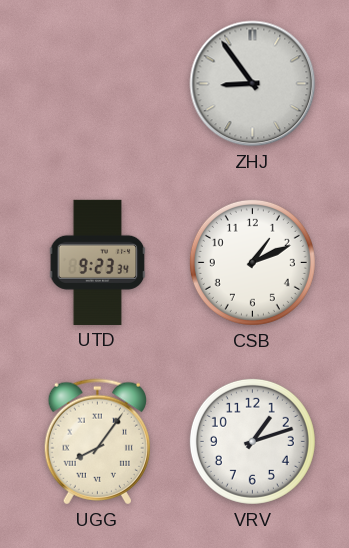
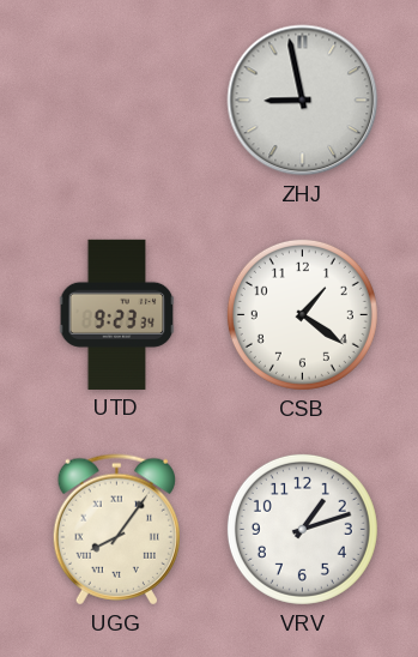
ZHJ: 8:54 -> 8:58
CSB: 1:11 -> 1:21
